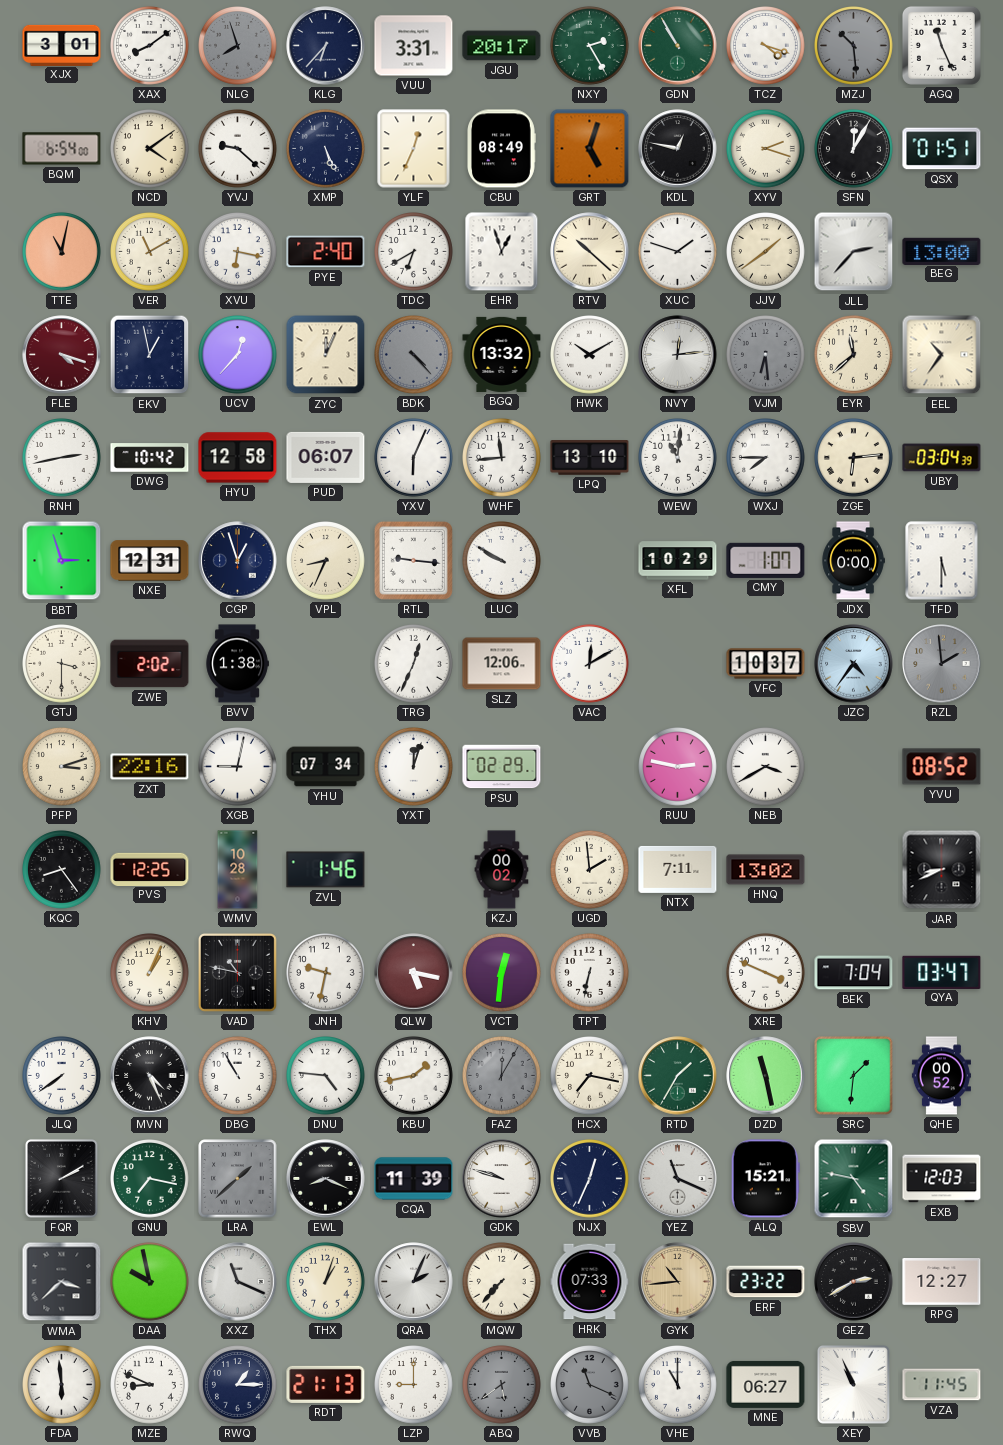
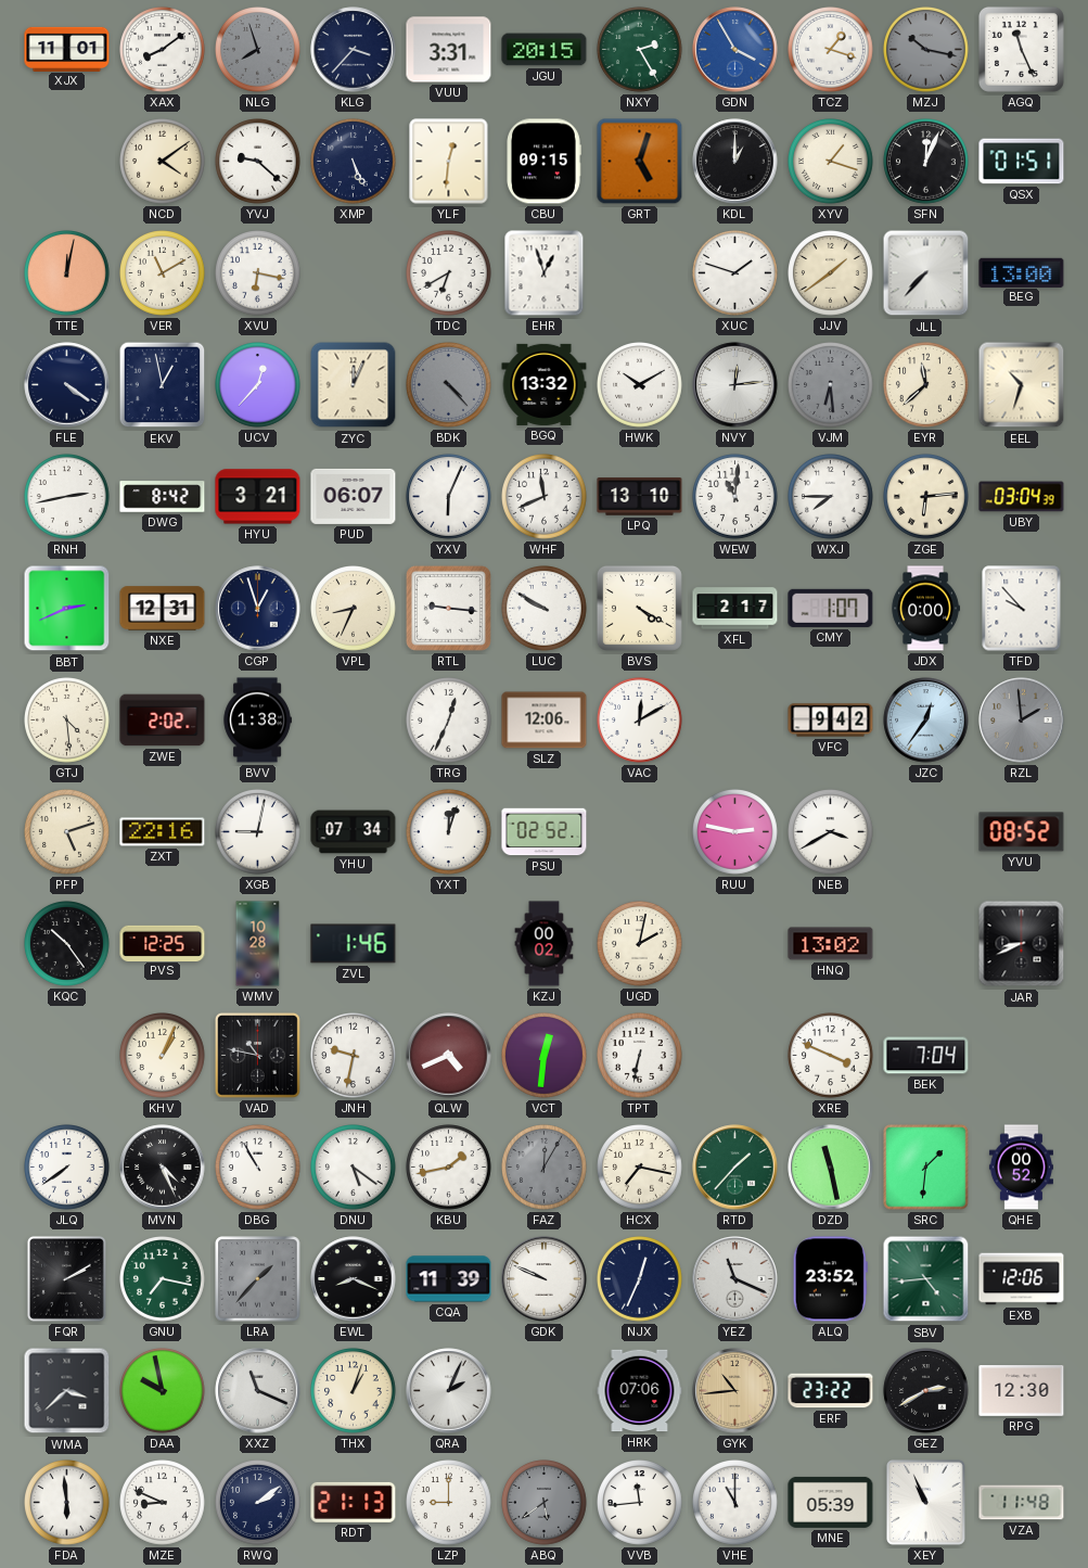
XJX: 3:01 -> 11:01
KLG: 6:37 -> 3:37
JGU: 20:17 -> 20:15
GDN: 10:55 -> 3:55
GDN dial: green -> blue
TCZ: 4:18 -> 1:18
MZJ: 10:29 -> 10:17
BQM: 6:54 -> none
YLF: 12:34 -> 12:31
CBU: 08:49 -> 09:15
KDL: 12:47 -> 1:00
XYV: 2:18 -> 1:18
SFN: 12:05 -> 12:04
TTE: 11:02 -> 12:02
PYE: 2:40 -> none
RTV: 10:22 -> none
JLL: 2:37 -> 7:37
FLE: 4:18 -> 4:21
FLE dial: burgundy -> navy
EEL: 10:36 -> 10:33
DWG: 10:42 -> 8:42
HYU: 12:58 -> 3:21
WHF: 11:44 -> 11:41
BBT: 2:57 -> 2:41
BVS: none -> 4:20
XFL: 10:29 -> 2:17
TFD: 5:30 -> 9:53
GTJ: 3:30 -> 4:29
VFC: 10:37 -> 9:42
JZC: 4:36 -> 12:36
PFP: 3:12 -> 5:12
PSU: 02:29 -> 02:52
KQC: 8:24 -> 10:24
UGD: 1:59 -> 2:02
NTX: 7:11 -> none
QLW: 5:17 -> 4:41
QYA: 03:47 -> none
DNU: 4:46 -> 5:21
RTD: 1:35 -> 1:37
LRA: 1:38 -> 1:37
GDK: 9:48 -> 9:49
ALQ: 15:21 -> 23:52
SBV: 4:47 -> 4:44
EXB: 12:03 -> 12:06
MQW: 7:37 -> none
HRK: 07:33 -> 07:06
RPG: 12:27 -> 12:30
RWQ: 1:15 -> 2:09
VVB: 11:19 -> 11:44
VVB dial: grey -> white
MNE: 06:27 -> 05:39
VZA: 11:45 -> 11:48
